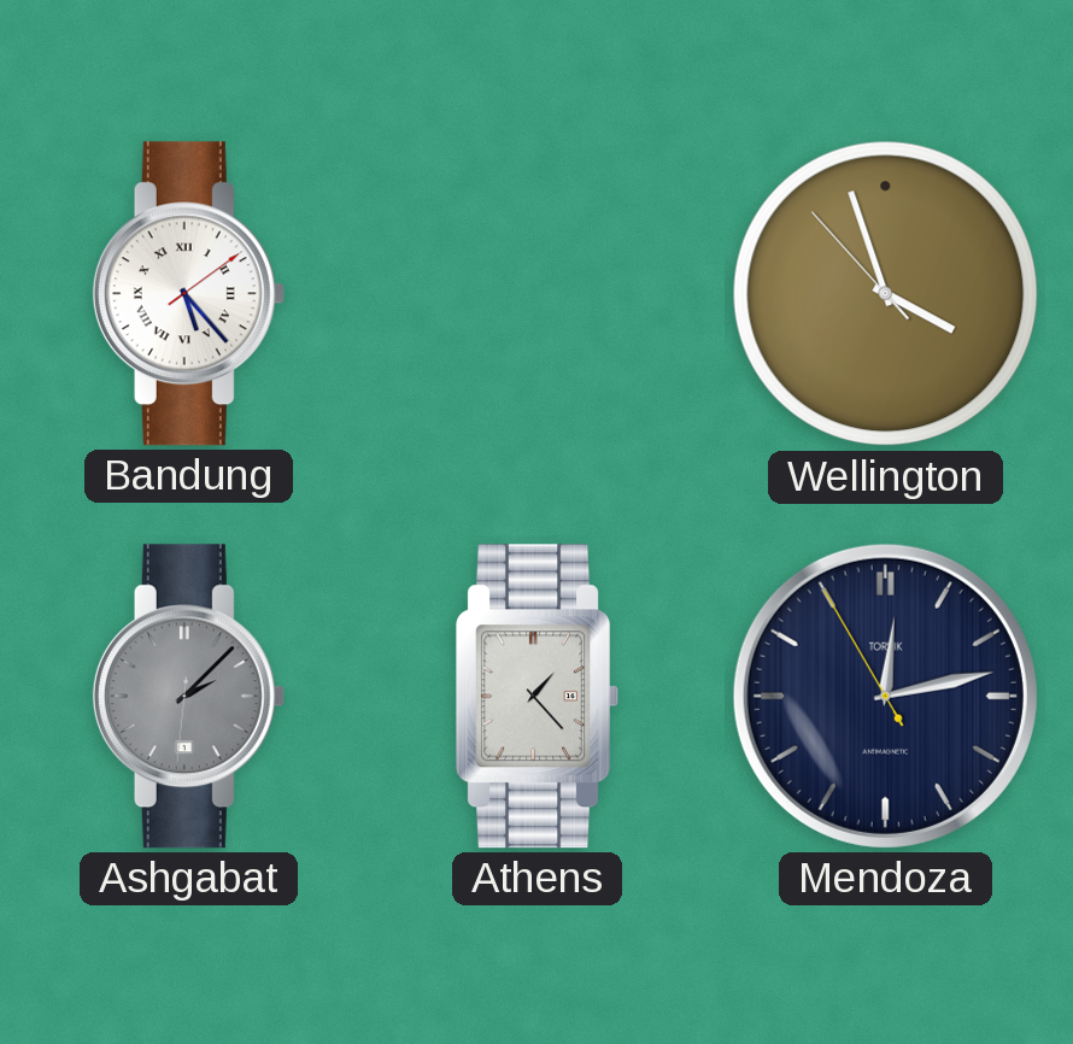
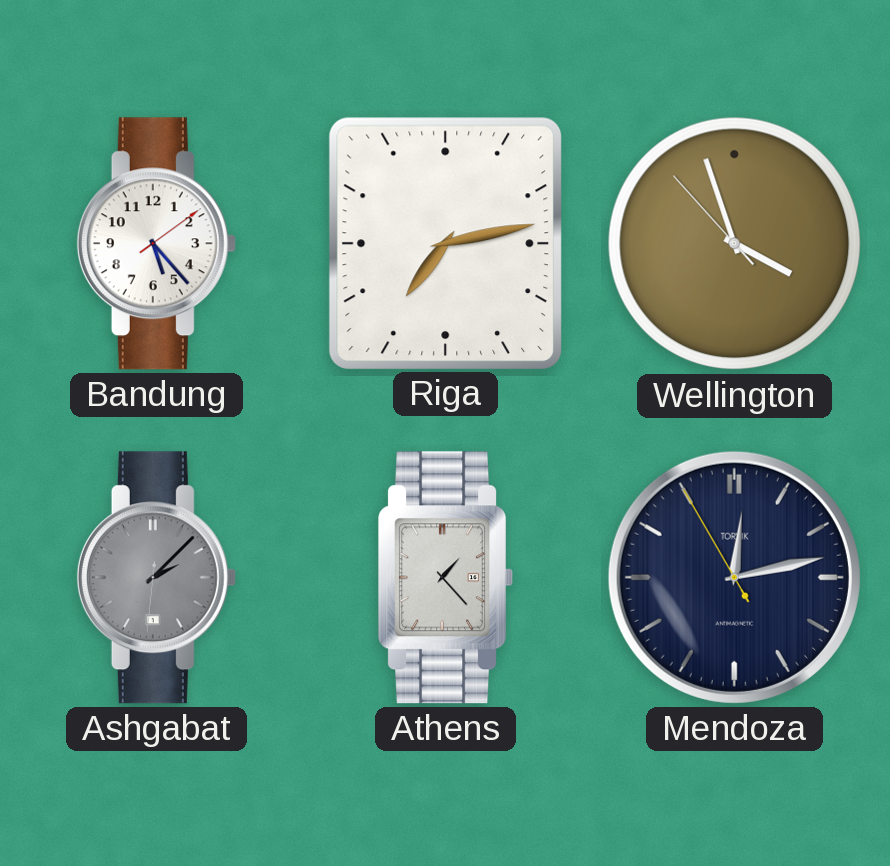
Bandung numerals: Roman -> Arabic
Riga: none -> 7:13
